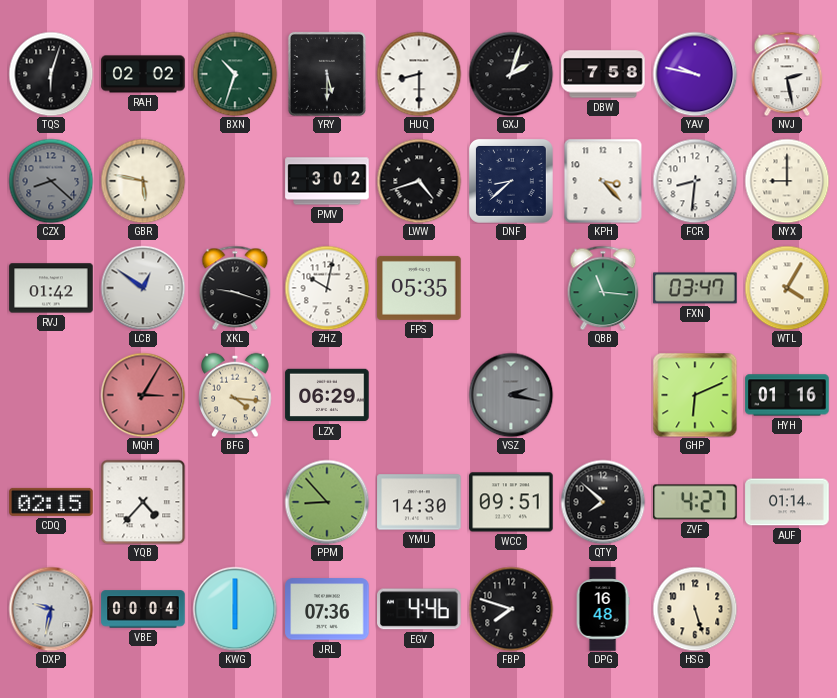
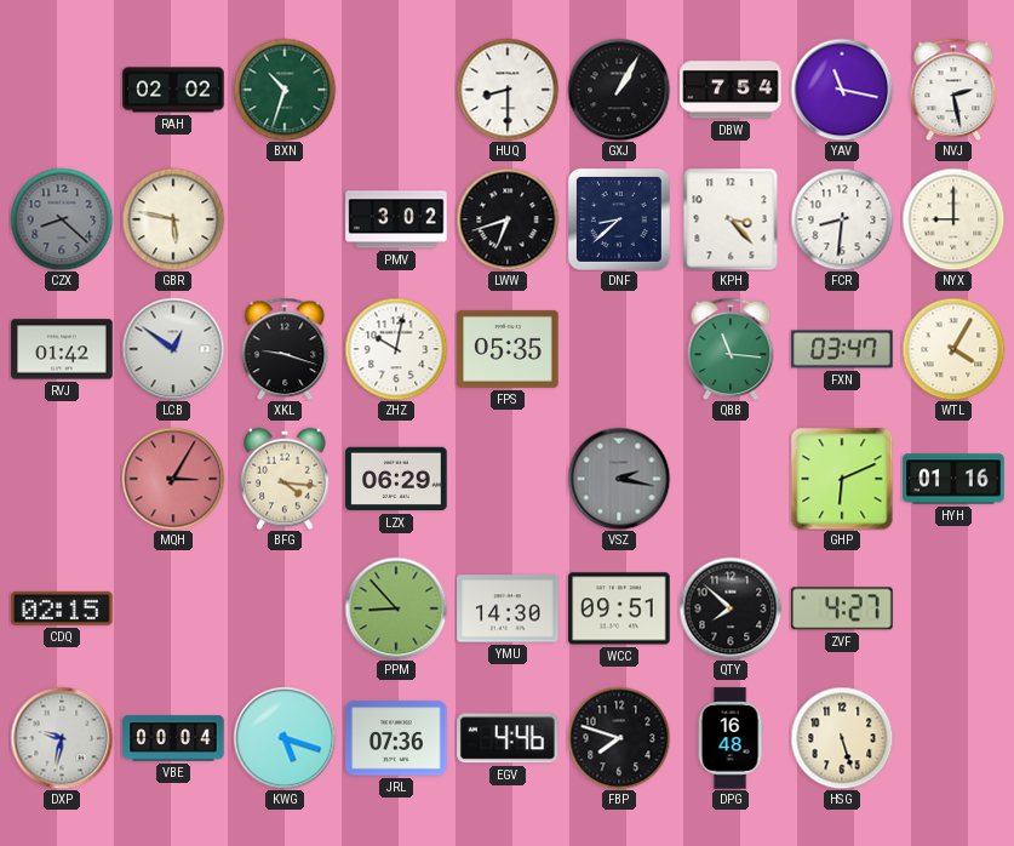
TQS: 6:03 -> none
YRY: 5:30 -> none
GXJ: 2:03 -> 1:05
DBW: 7:58 -> 7:54
YAV: 9:47 -> 11:17
LWW: 4:42 -> 6:42
YQB: 4:37 -> none
AUF: 01:14 -> none
KWG: 6:00 -> 5:18
